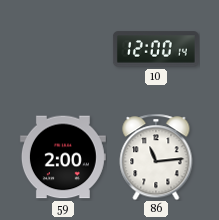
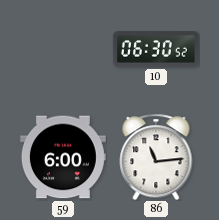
10: 12:00 -> 06:30
59: 2:00 -> 6:00
